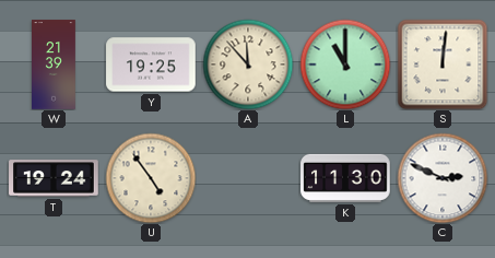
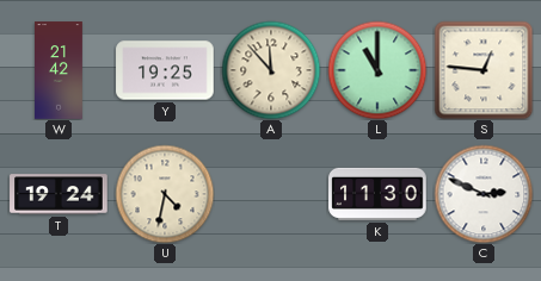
W: 21:39 -> 21:42
S: 12:01 -> 12:46
U: 4:54 -> 4:32
